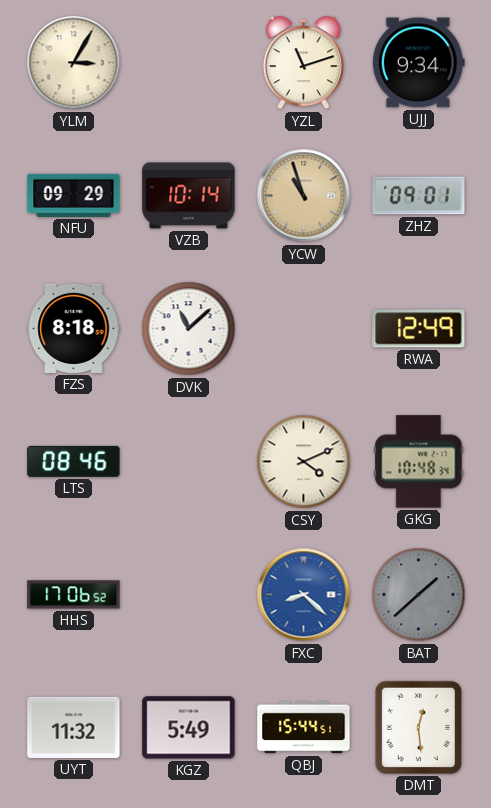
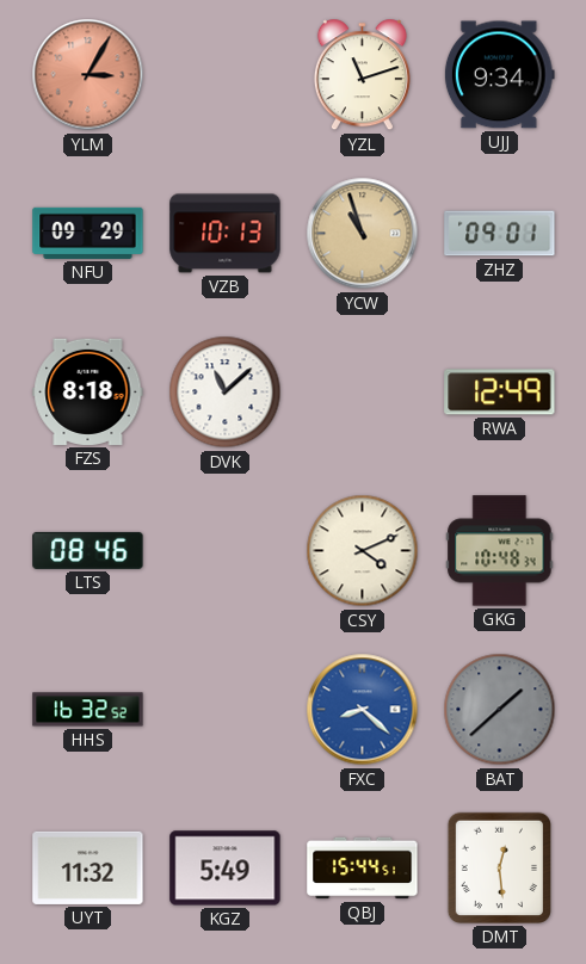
YLM dial: cream -> salmon
VZB: 10:14 -> 10:13
HHS: 17:06 -> 16:32
